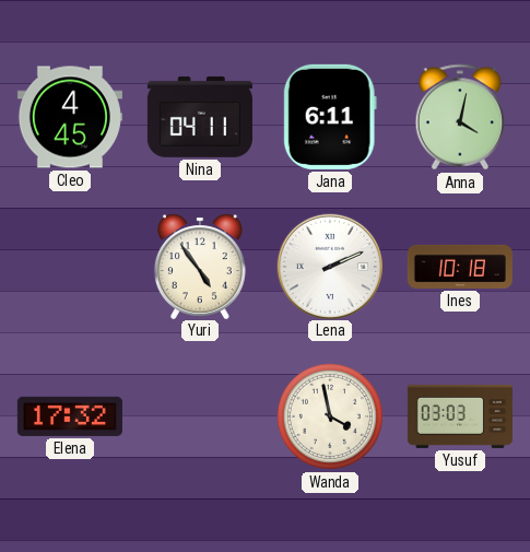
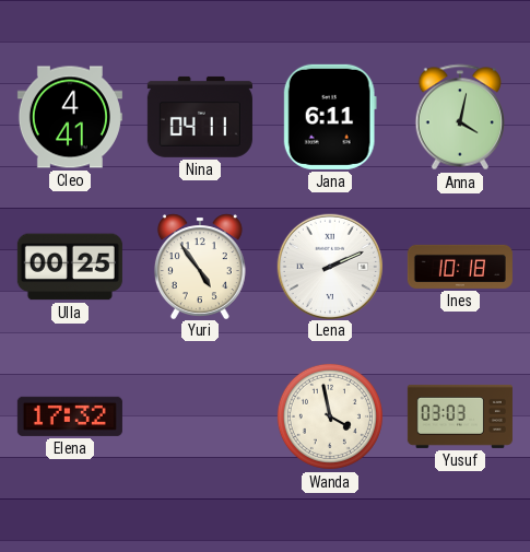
Cleo: 4:45 -> 4:41
Ulla: none -> 00:25
